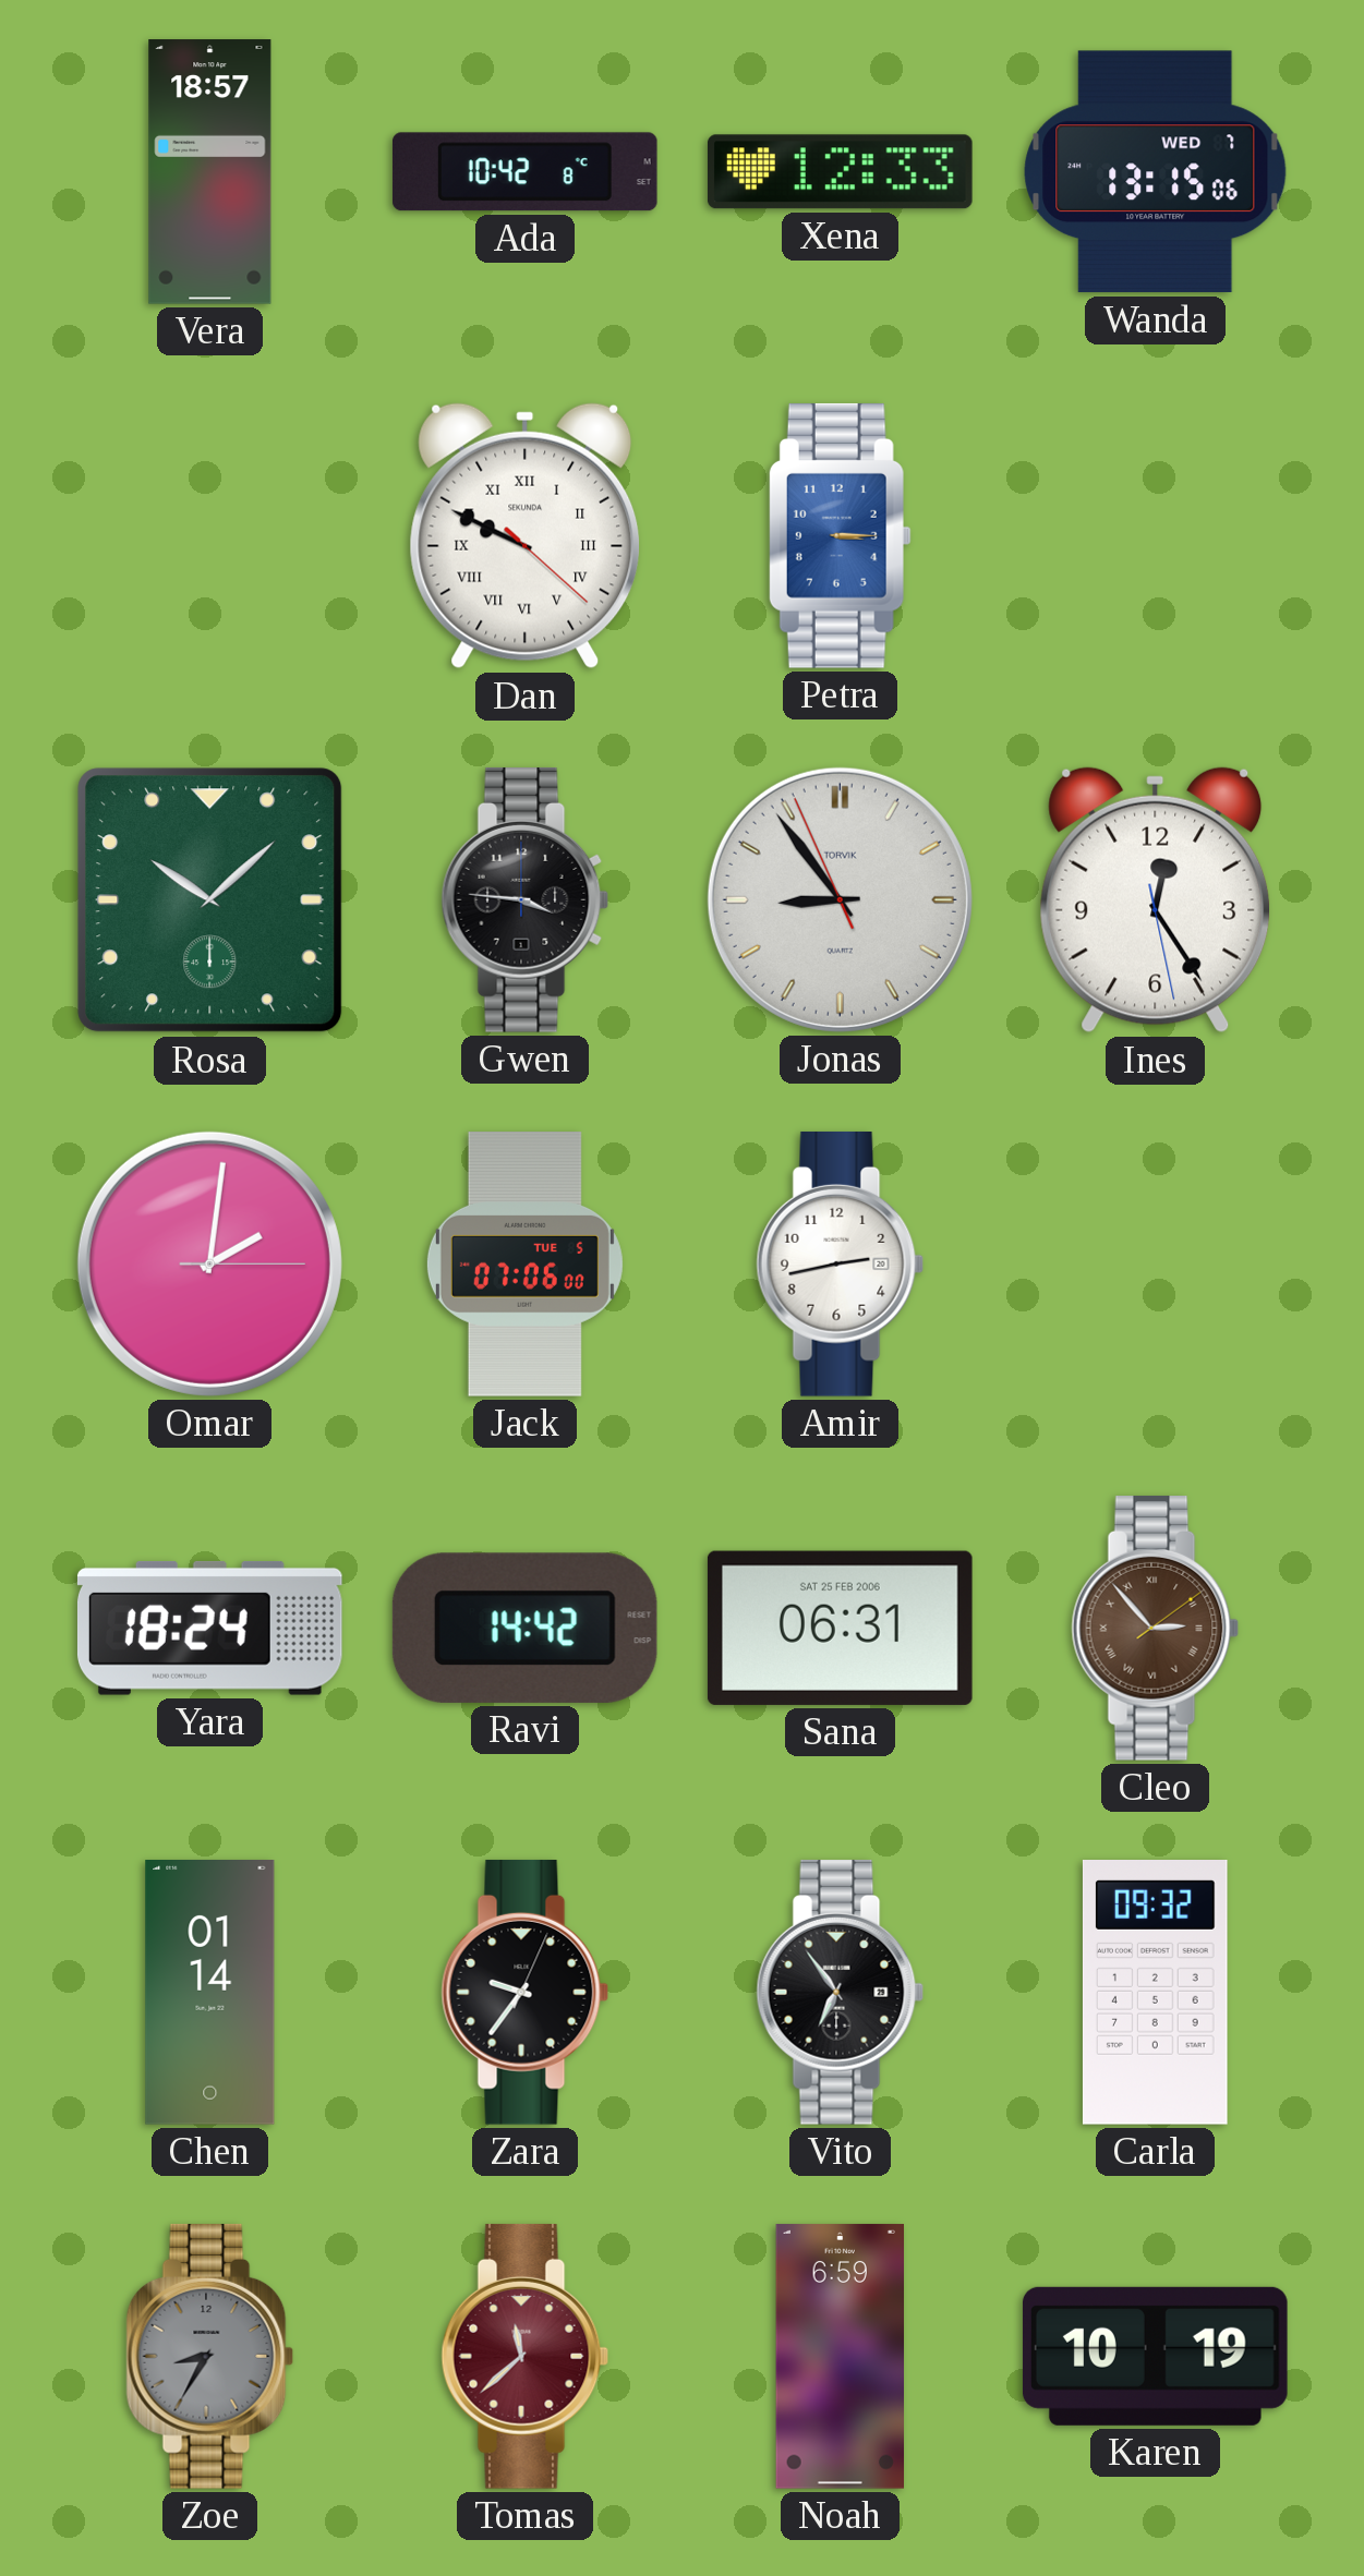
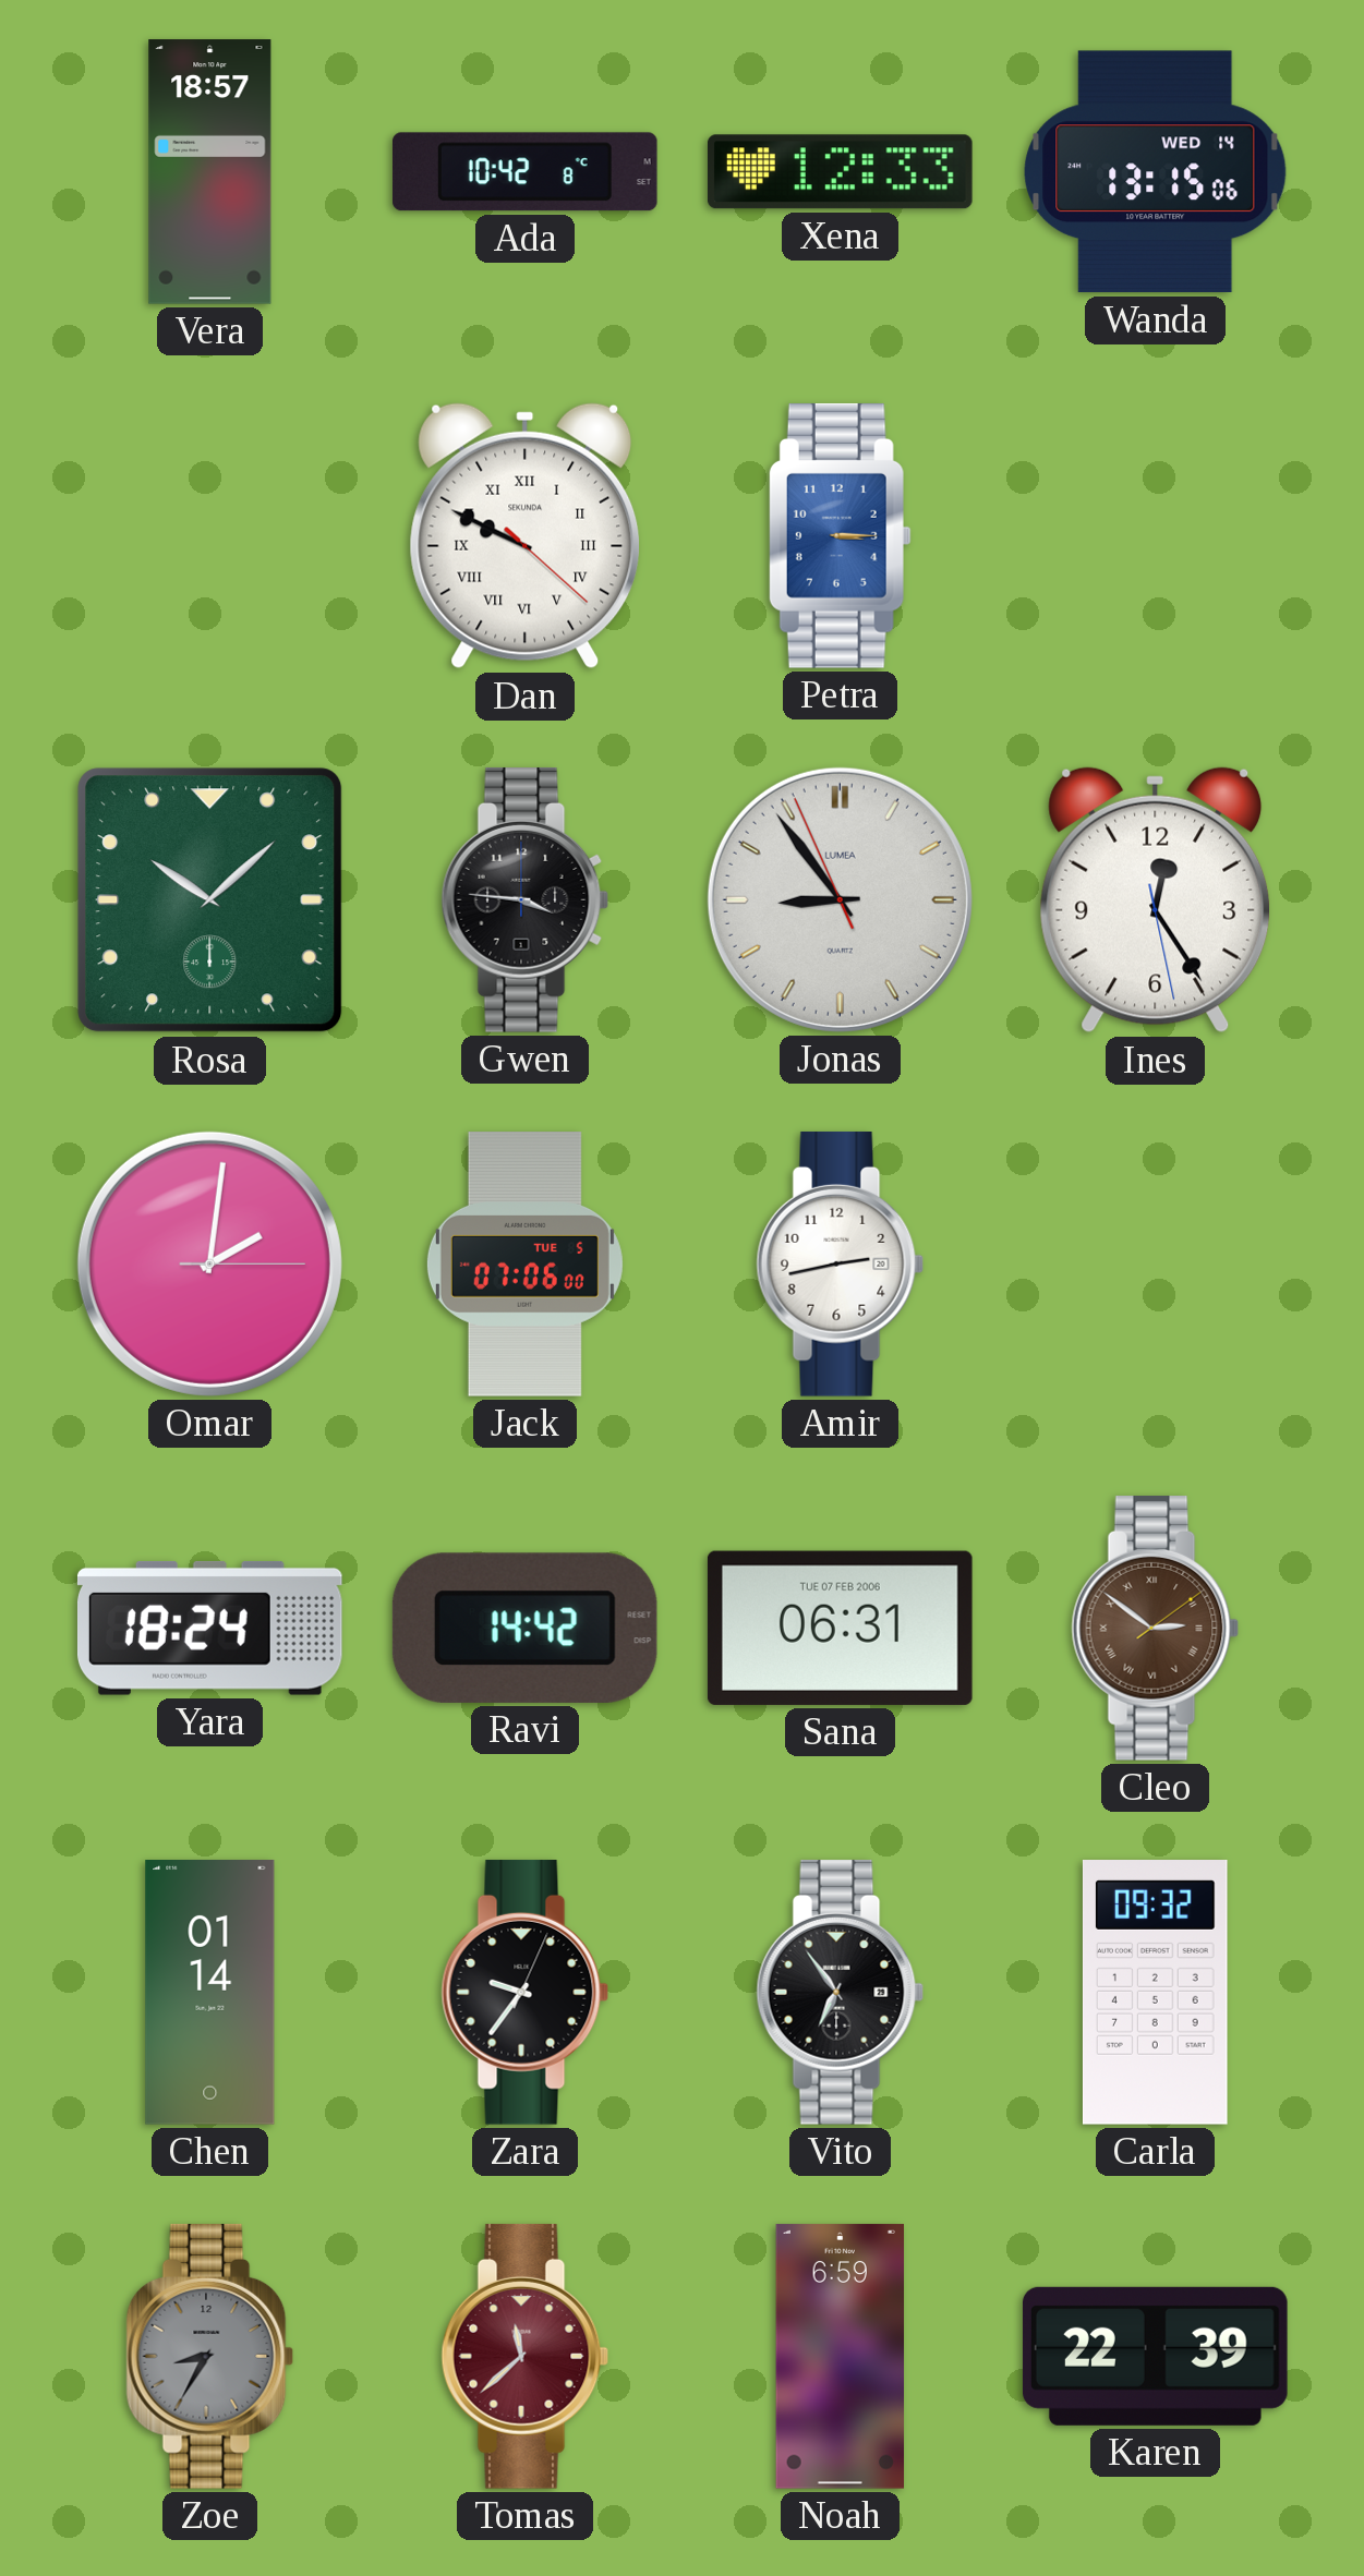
Wanda date: WED 7 -> WED 14
Jonas brand: TORVIK -> LUMEA
Sana date: SAT 25 FEB 2006 -> TUE 07 FEB 2006
Cleo: 2:53 -> 2:51
Karen: 10:19 -> 22:39
